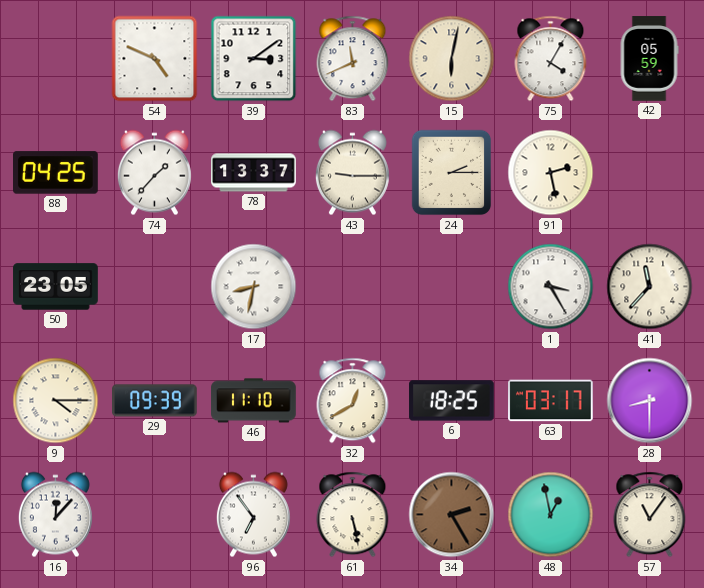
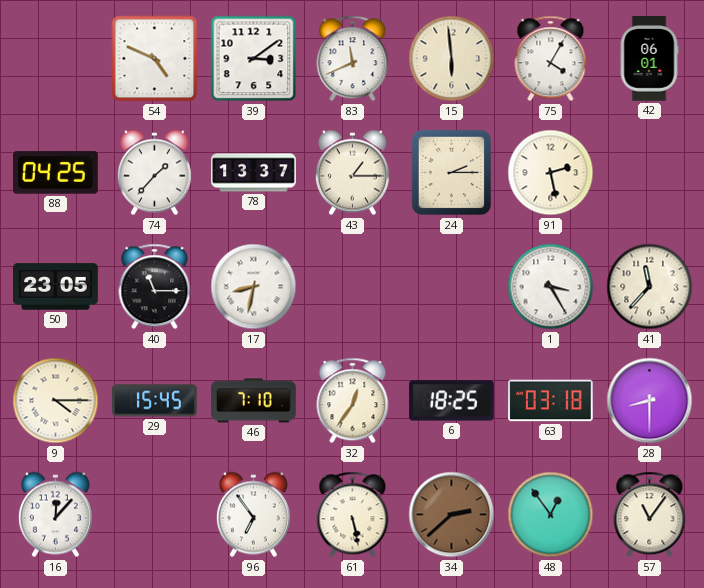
15: 6:02 -> 5:59
42: 05:59 -> 06:01
43: 9:15 -> 1:15
40: none -> 11:15
29: 09:39 -> 15:45
46: 11:10 -> 7:10
32: 12:40 -> 12:36
63: 03:17 -> 03:18
34: 2:25 -> 2:38
48: 12:58 -> 12:54
